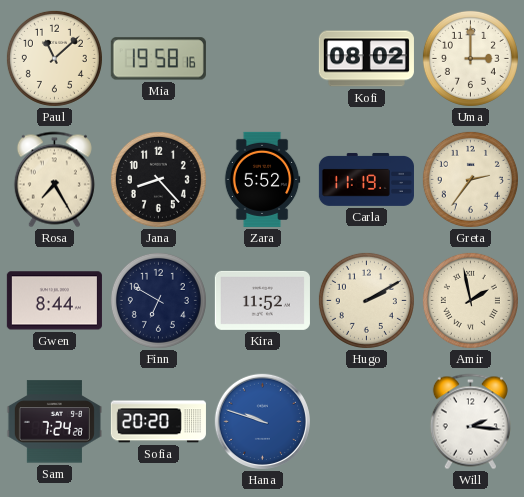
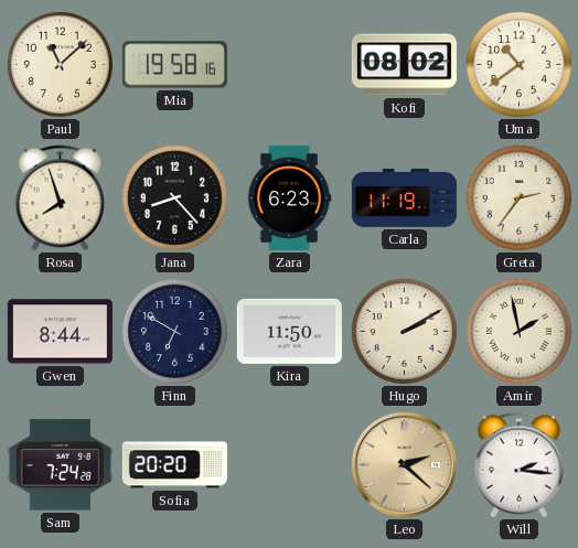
Uma: 3:00 -> 10:39
Rosa: 7:25 -> 7:57
Zara: 5:52 -> 6:23
Kira: 11:52 -> 11:50
Hana: 9:48 -> none
Leo: none -> 2:22
